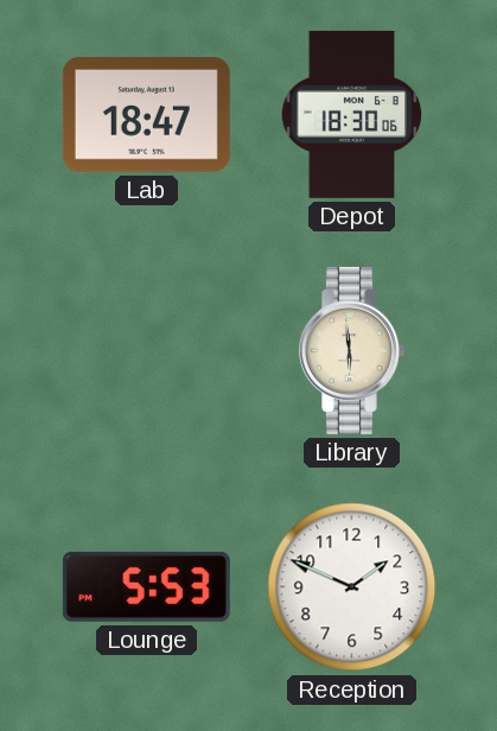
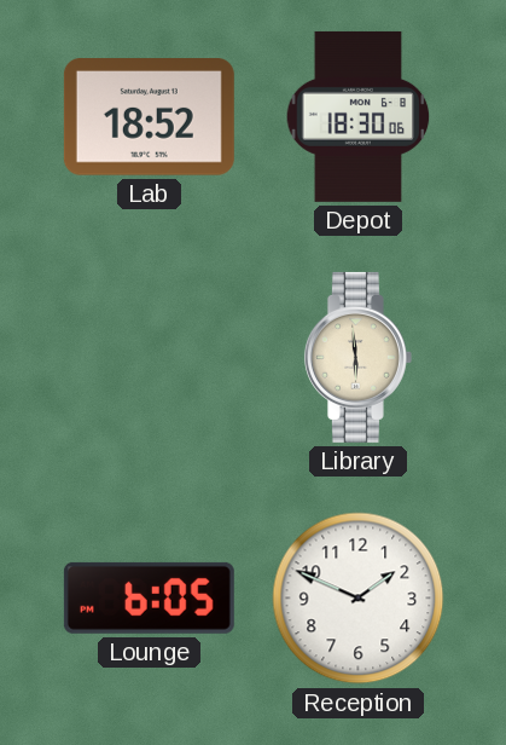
Lab: 18:47 -> 18:52
Lounge: 5:53 -> 6:05
